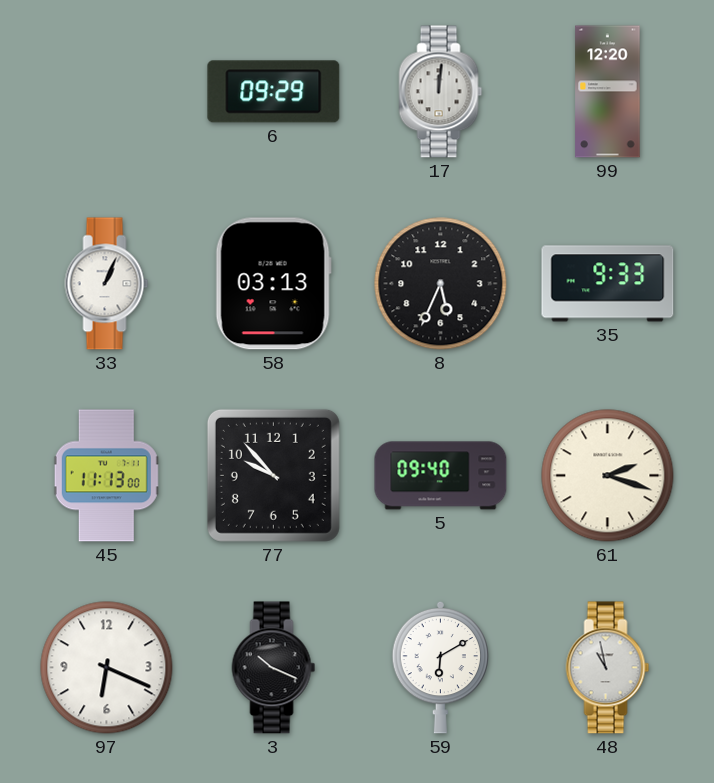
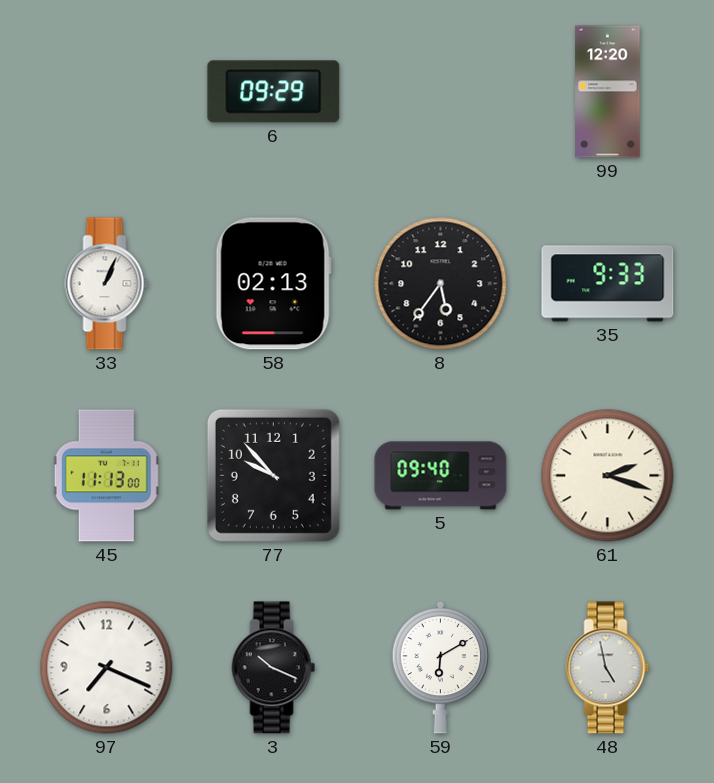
17: 12:01 -> none
58: 03:13 -> 02:13
8: 5:34 -> 5:36
97: 6:19 -> 7:19
48: 10:58 -> 4:58
